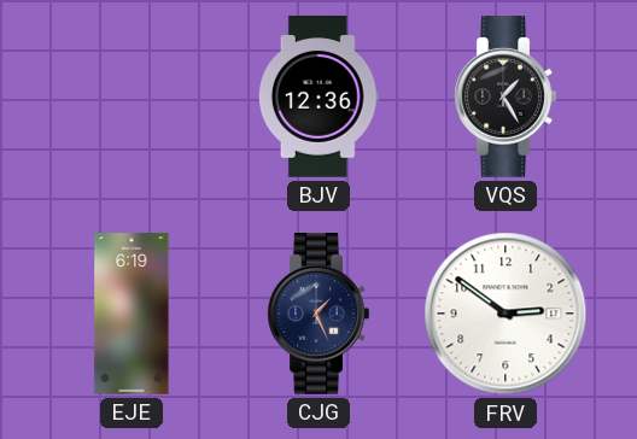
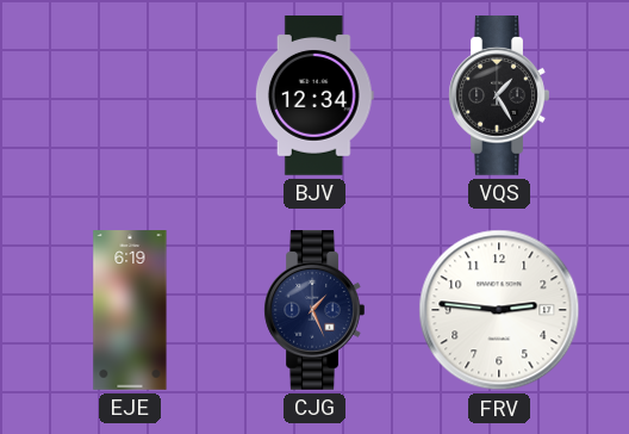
BJV: 12:36 -> 12:34
FRV: 2:51 -> 2:46
